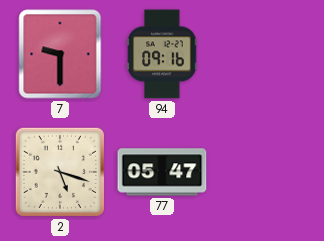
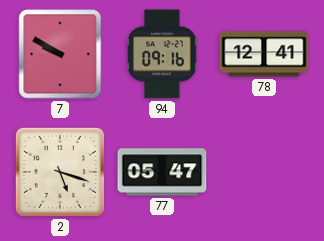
7: 9:30 -> 9:50
78: none -> 12:41
